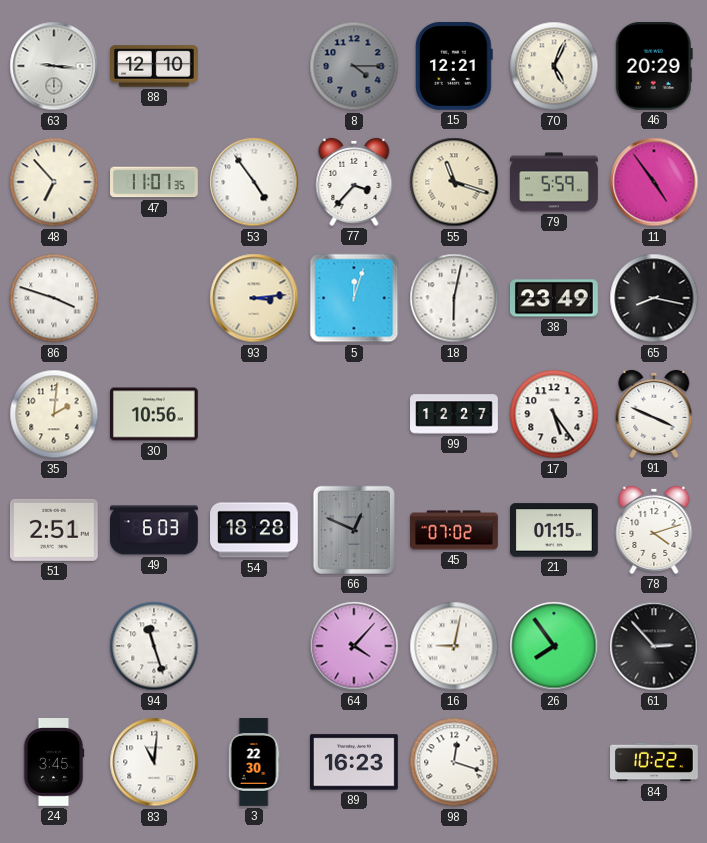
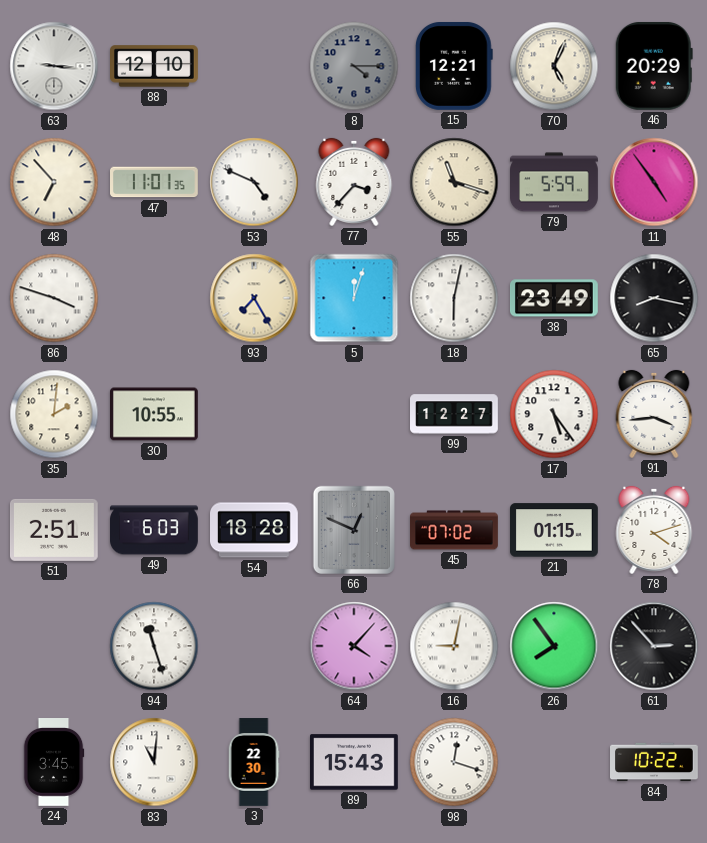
53: 4:54 -> 4:49
93: 3:14 -> 7:25
30: 10:56 -> 10:55
91: 3:49 -> 3:44
89: 16:23 -> 15:43
